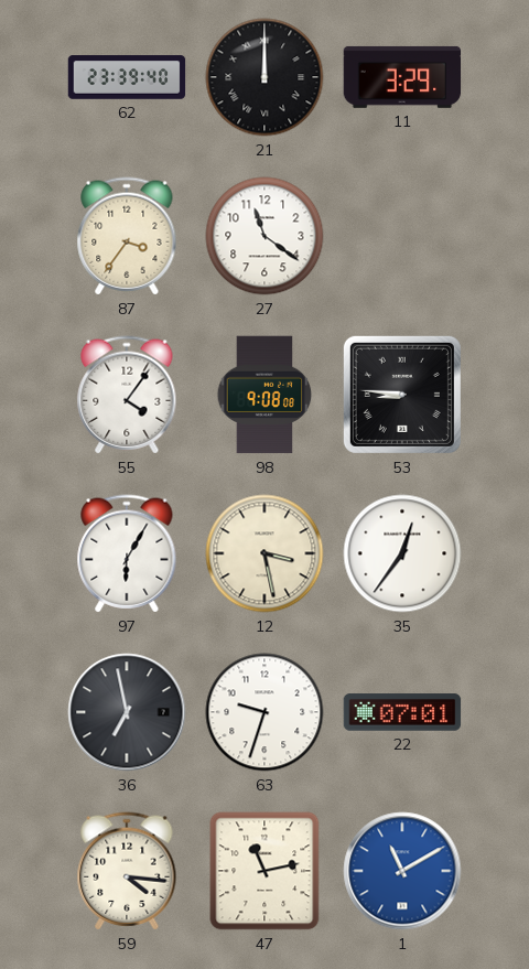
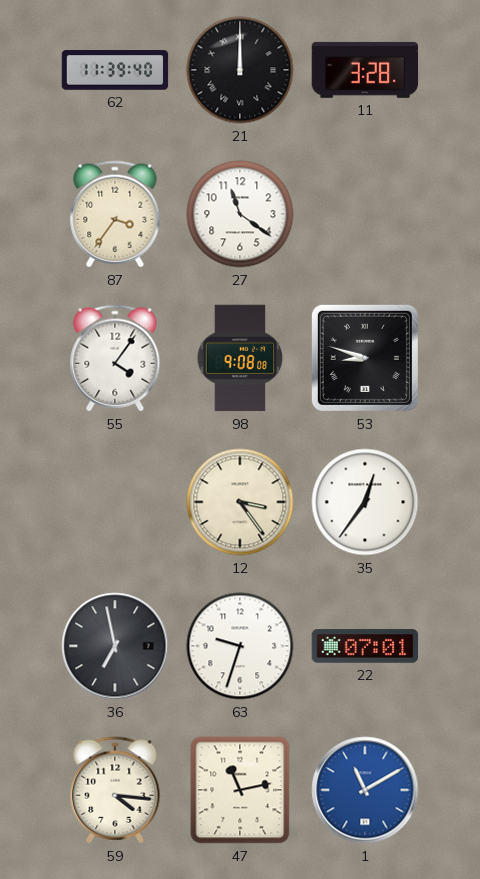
62: 23:39 -> 11:39
11: 3:29 -> 3:28
53: 8:46 -> 8:48
97: 6:05 -> none
12: 3:28 -> 3:24
